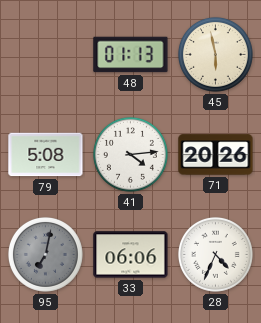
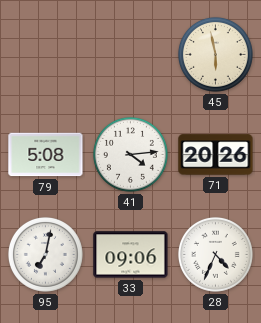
48: 01:13 -> none
95 dial: grey -> white
33: 06:06 -> 09:06
